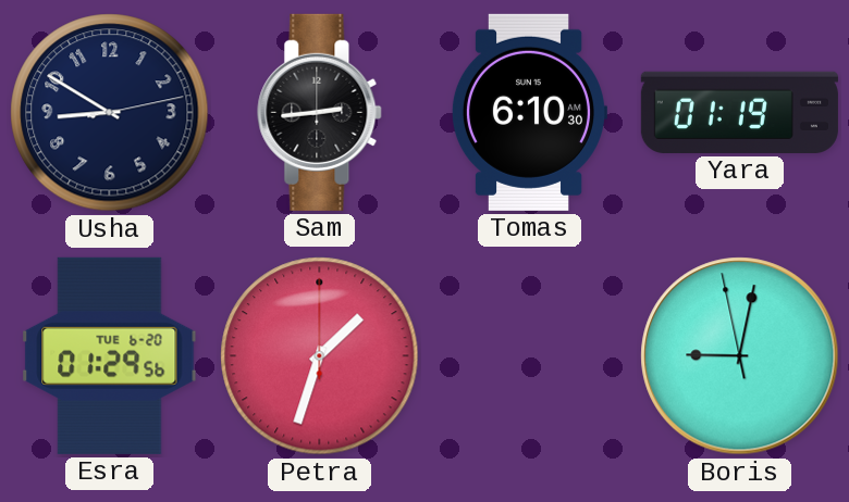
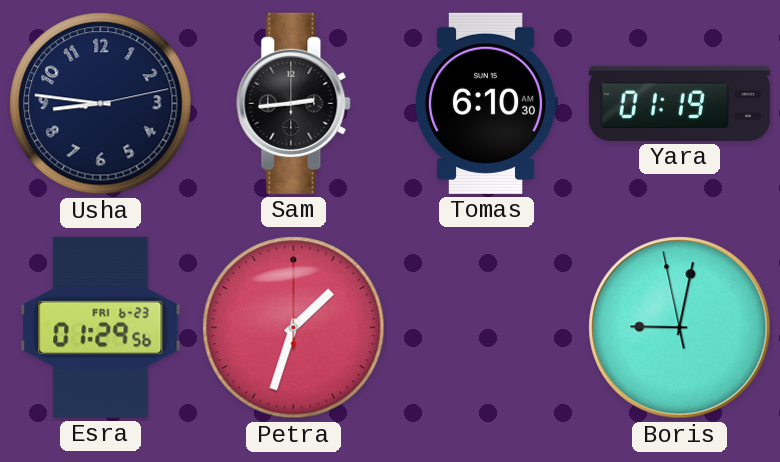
Usha: 8:50 -> 8:46
Esra date: TUE 6-20 -> FRI 6-23
